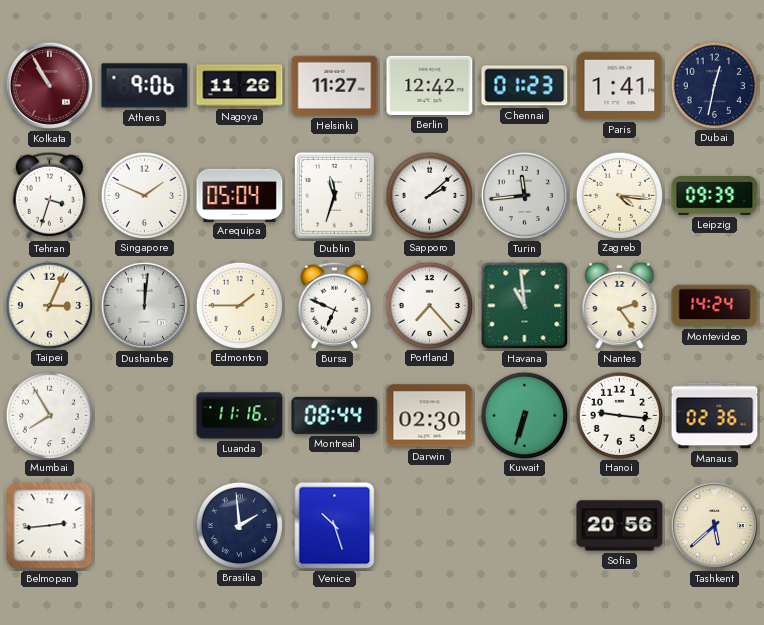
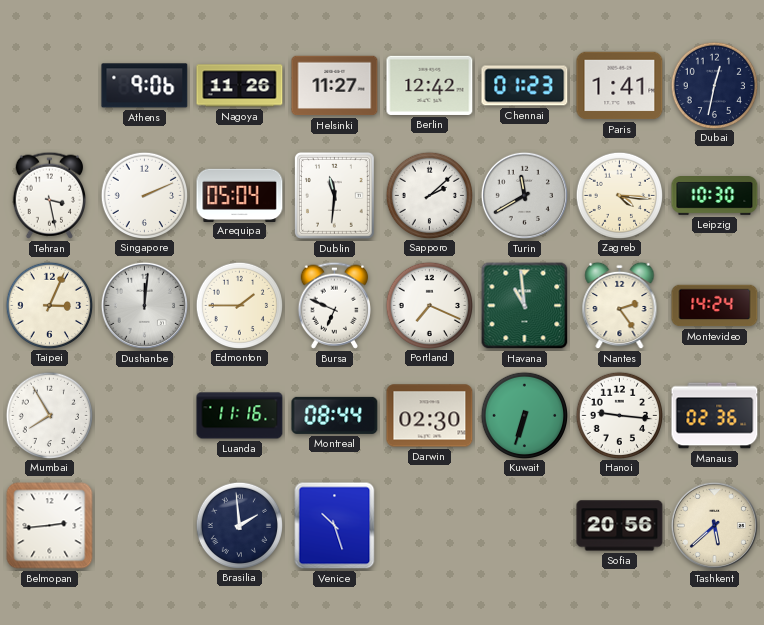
Kolkata: 10:55 -> none
Tehran: 3:33 -> 3:28
Singapore: 1:49 -> 2:11
Dublin: 11:33 -> 11:31
Turin: 11:44 -> 11:40
Leipzig: 09:39 -> 10:30
Portland: 7:23 -> 7:19
